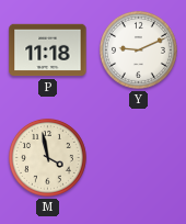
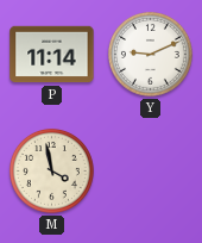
P: 11:18 -> 11:14
